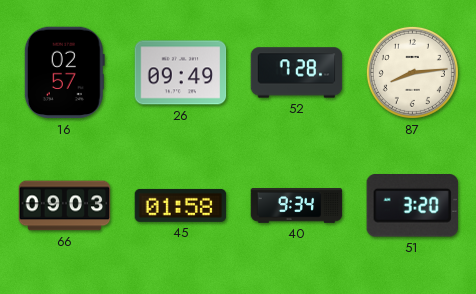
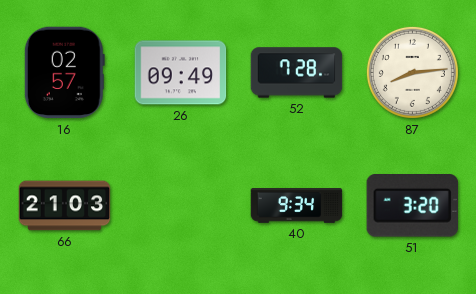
66: 09:03 -> 21:03
45: 01:58 -> none
